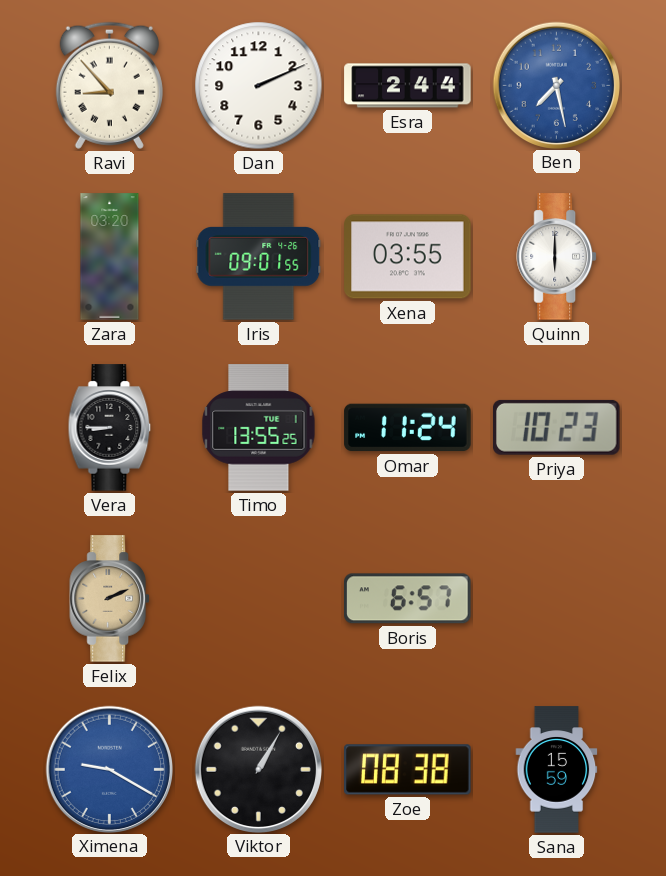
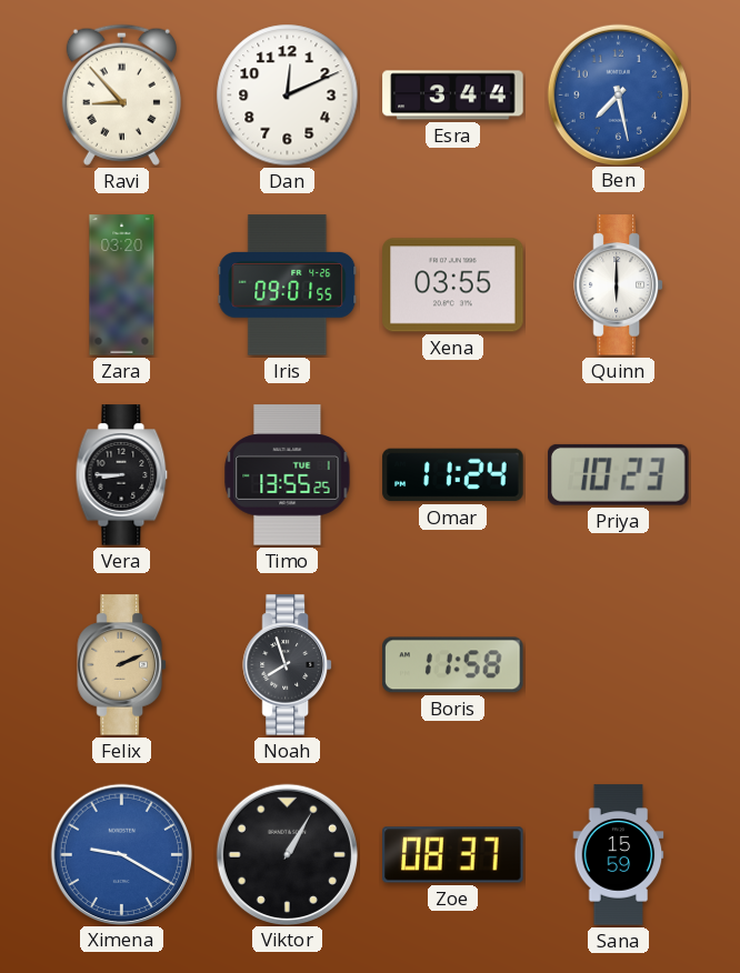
Dan: 2:11 -> 12:11
Esra: 2:44 -> 3:44
Noah: none -> 7:57
Boris: 6:57 -> 11:58
Zoe: 08:38 -> 08:37
